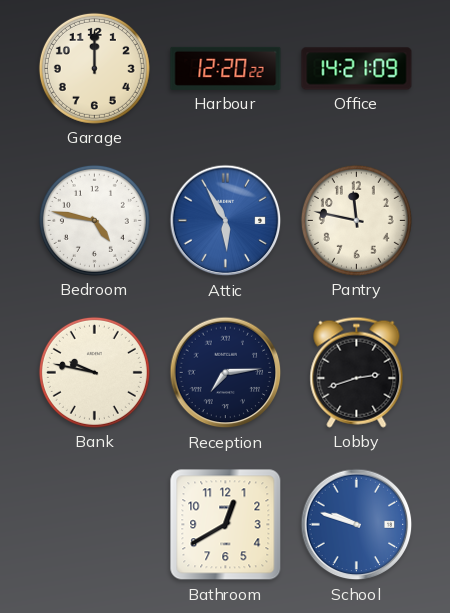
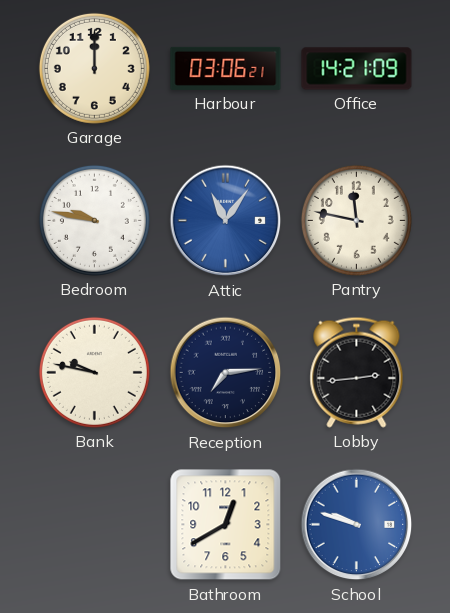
Harbour: 12:20 -> 03:06
Bedroom: 4:47 -> 9:47
Attic: 5:55 -> 11:06
Lobby: 2:42 -> 2:44
